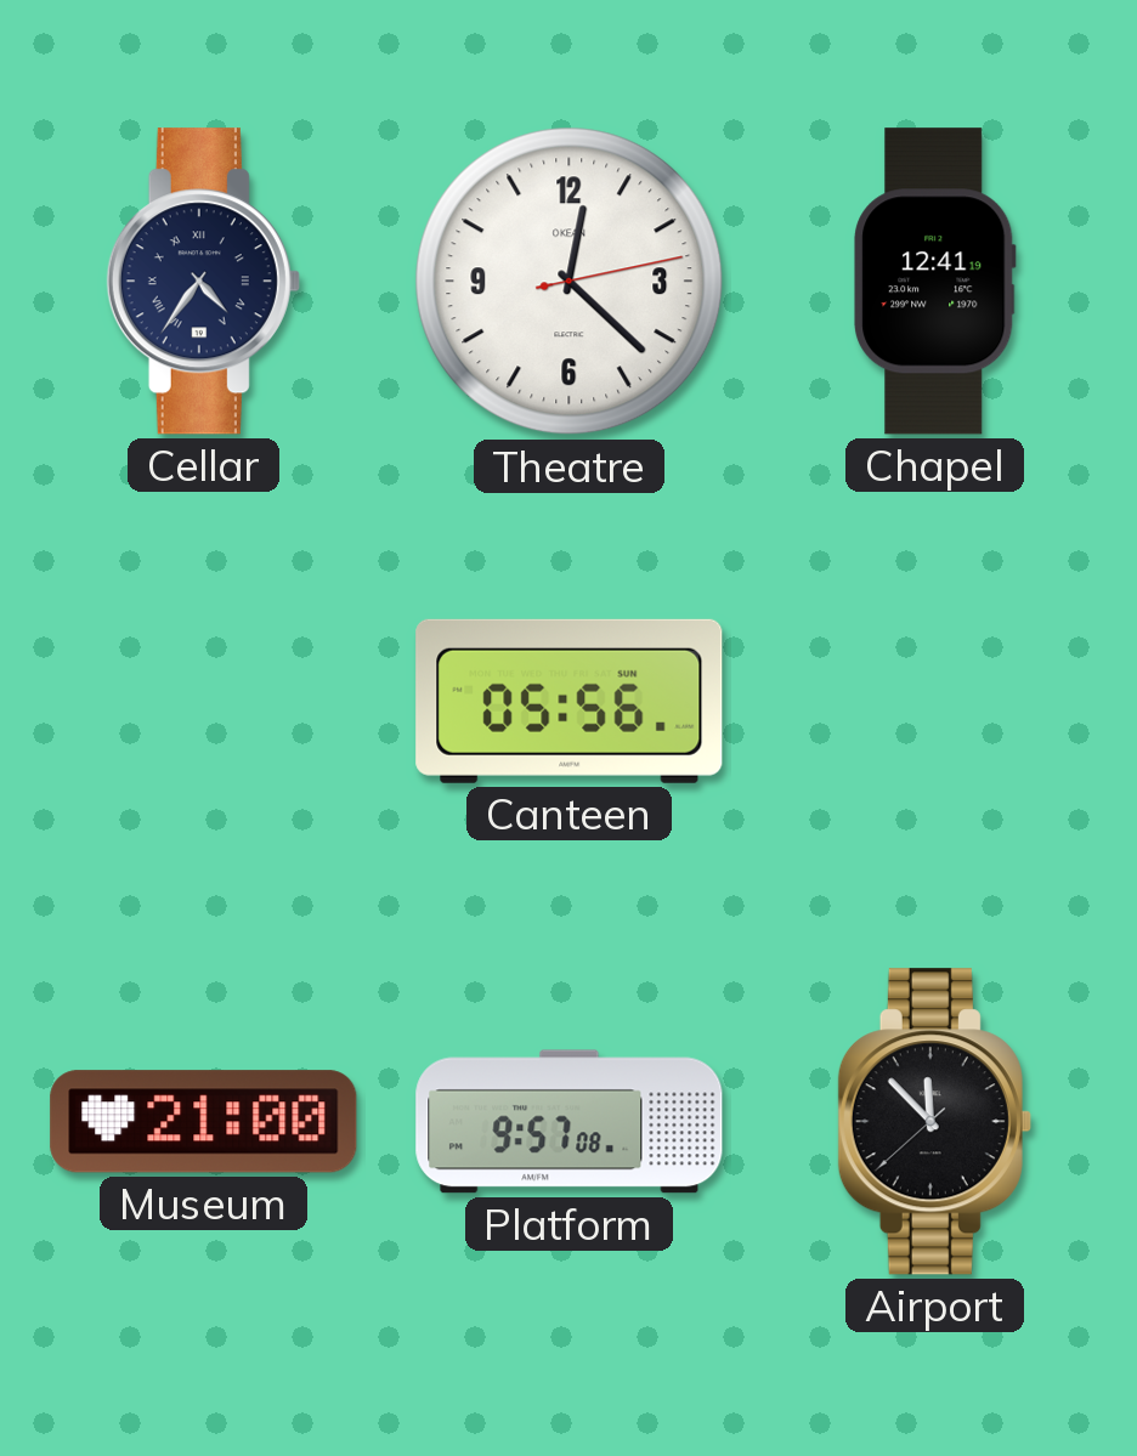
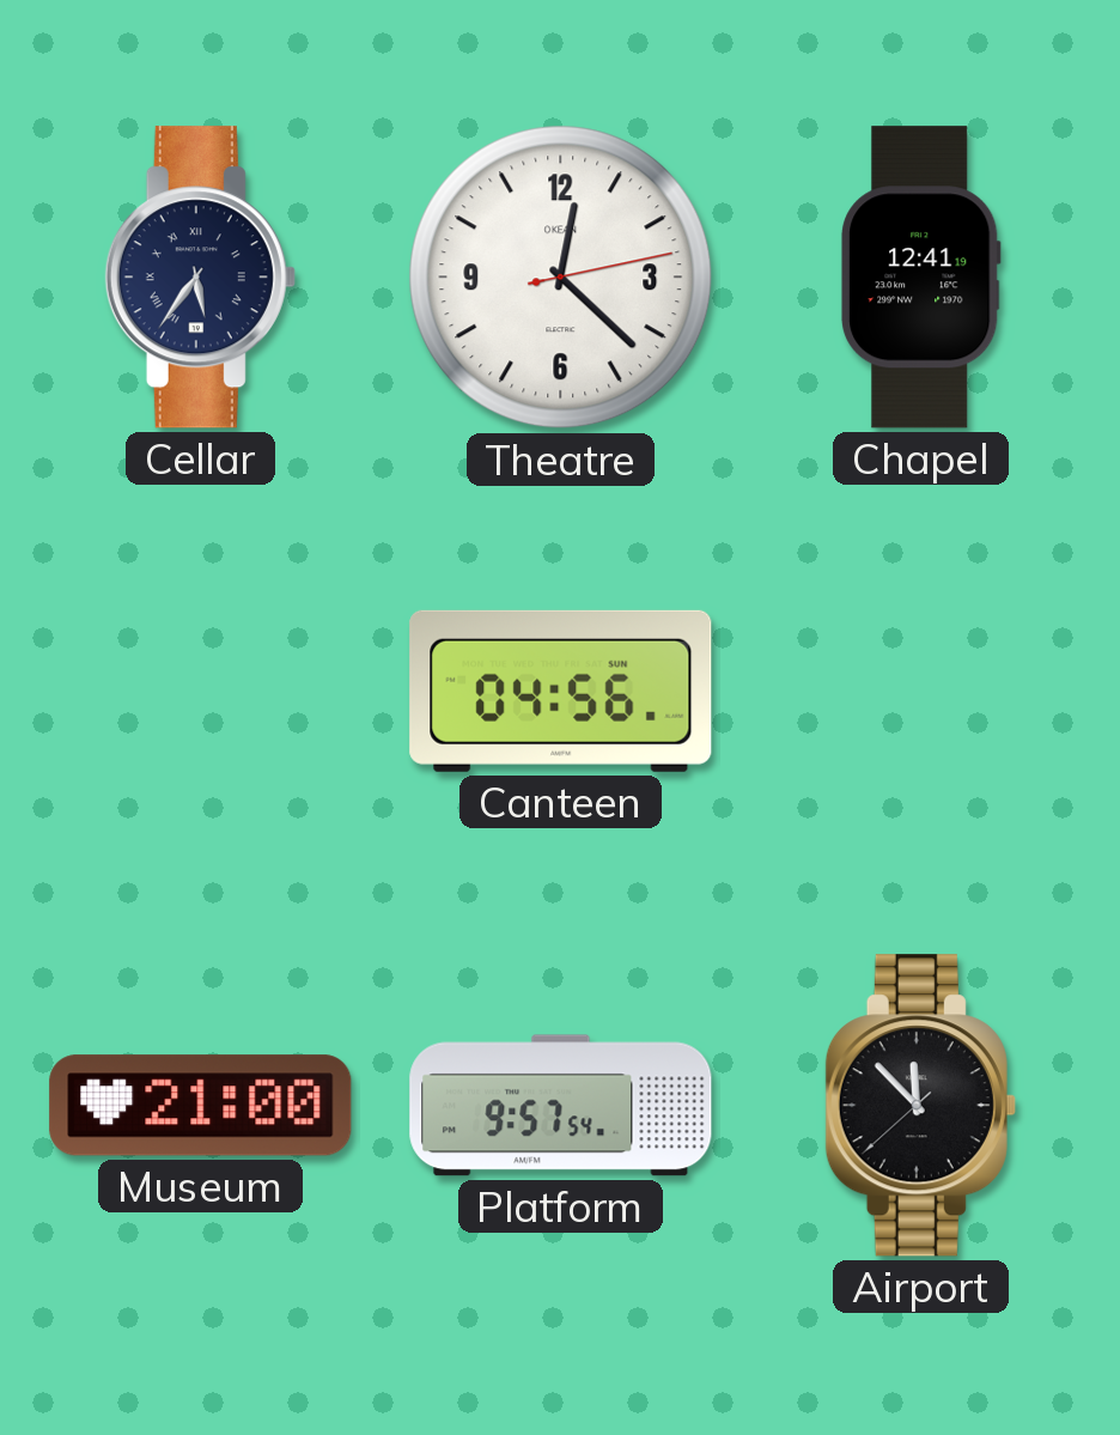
Cellar: 4:36 -> 5:36
Canteen: 05:56 -> 04:56
Platform: 9:57:08 -> 9:57:54
